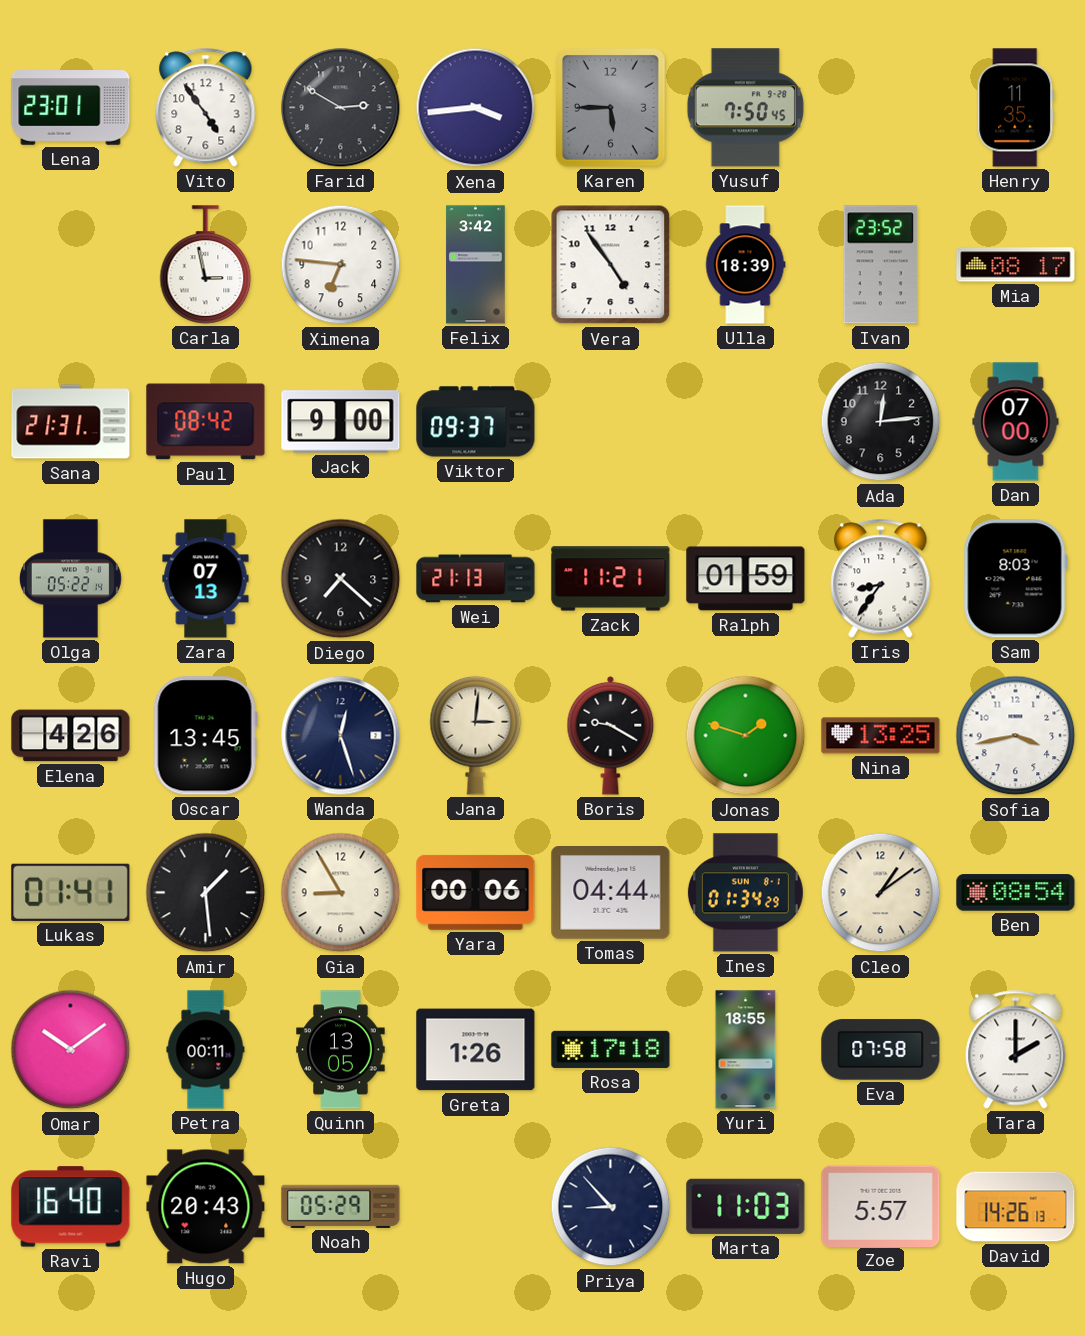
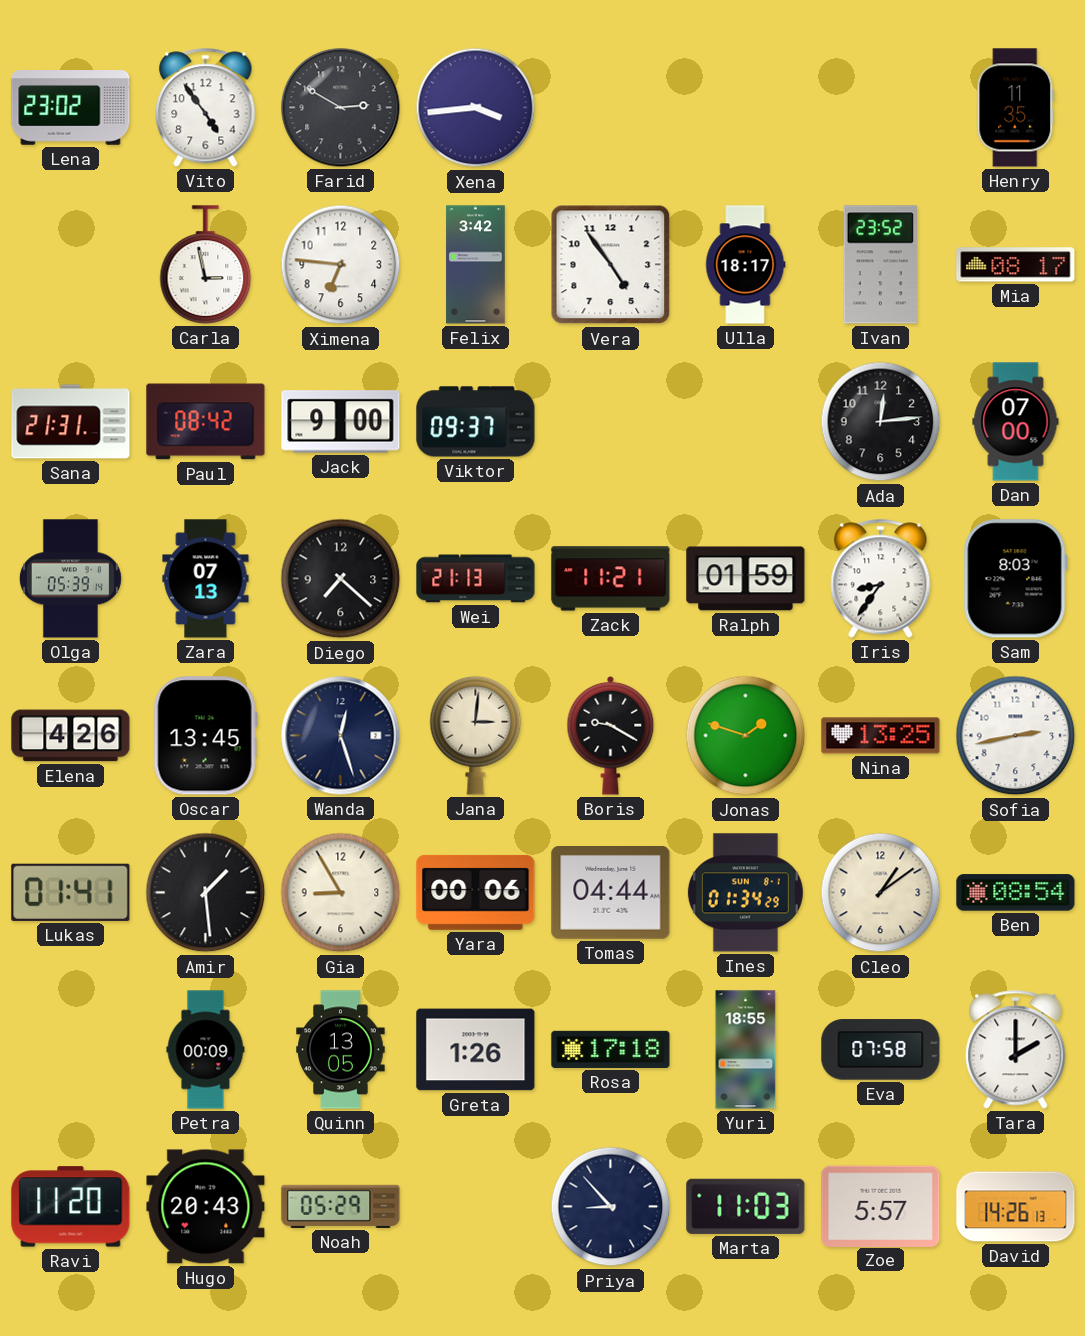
Lena: 23:01 -> 23:02
Karen: 5:45 -> none
Yusuf: 7:50 -> none
Ulla: 18:39 -> 18:17
Olga: 05:22 -> 05:39
Sofia: 3:43 -> 2:43
Omar: 10:09 -> none
Petra: 00:11 -> 00:09
Ravi: 16:40 -> 11:20
